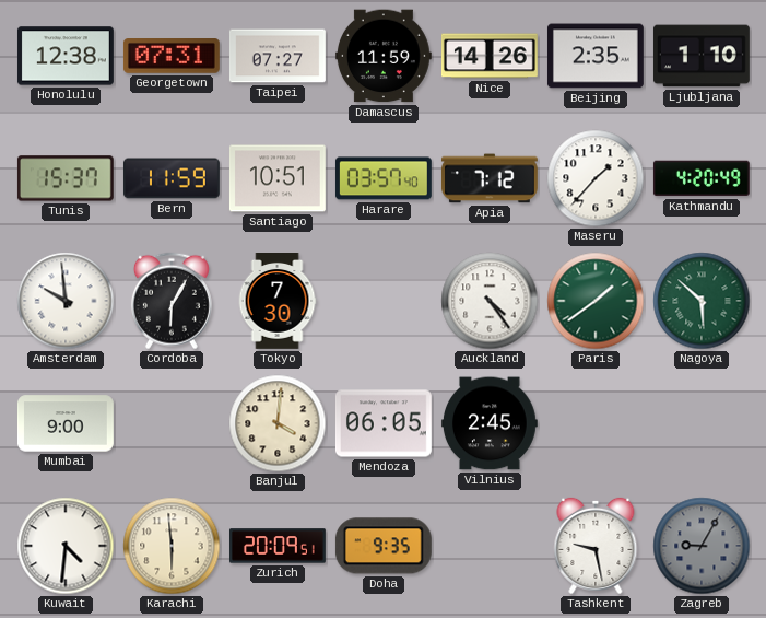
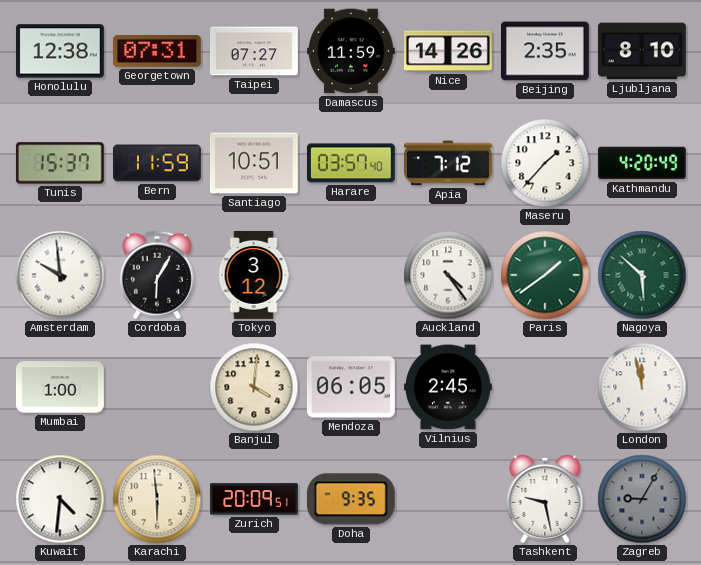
Ljubljana: 1:10 -> 8:10
Tokyo: 7:30 -> 3:12
Mumbai: 9:00 -> 1:00
London: none -> 11:58
